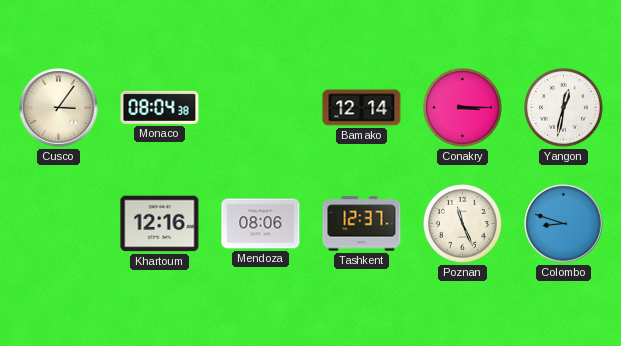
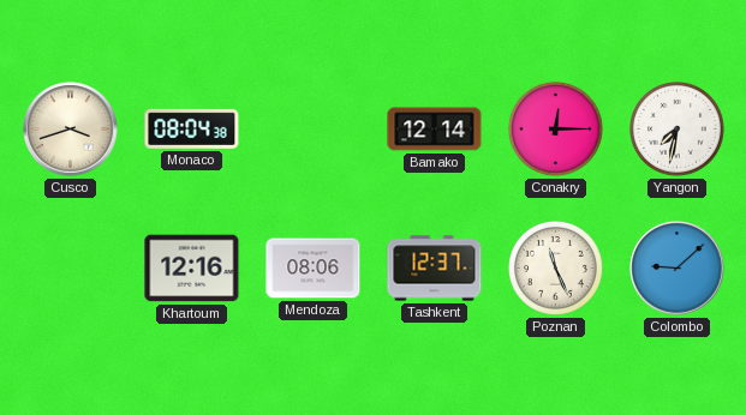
Cusco: 3:06 -> 3:42
Conakry: 3:15 -> 12:15
Yangon: 12:32 -> 7:32
Colombo: 8:48 -> 9:08
